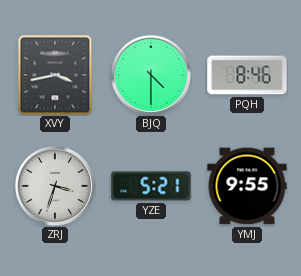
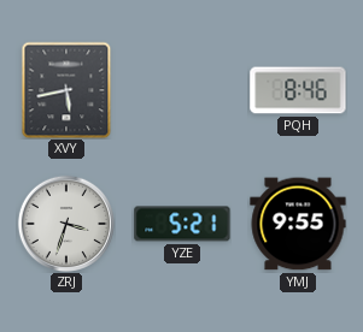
XVY: 3:43 -> 5:43
BJQ: 4:30 -> none
